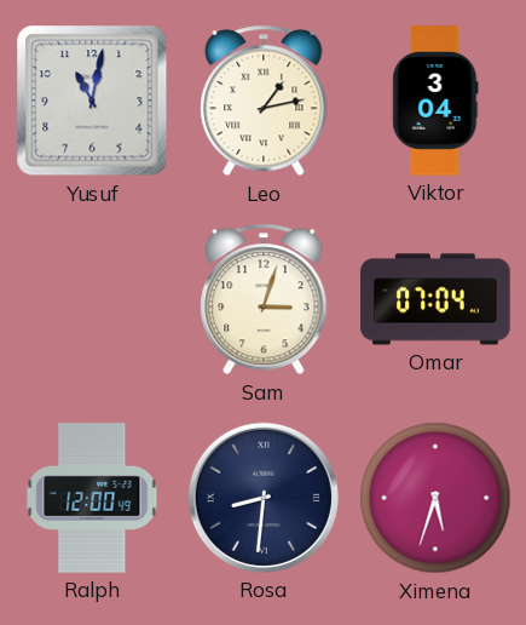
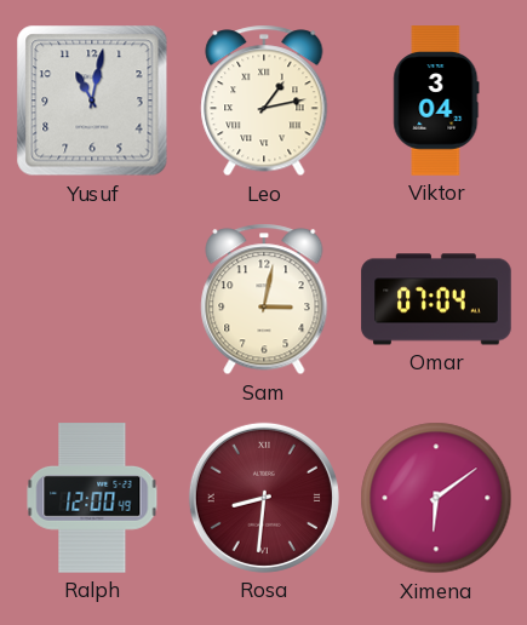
Sam: 3:03 -> 3:02
Rosa dial: navy -> burgundy
Ximena: 5:33 -> 6:09
